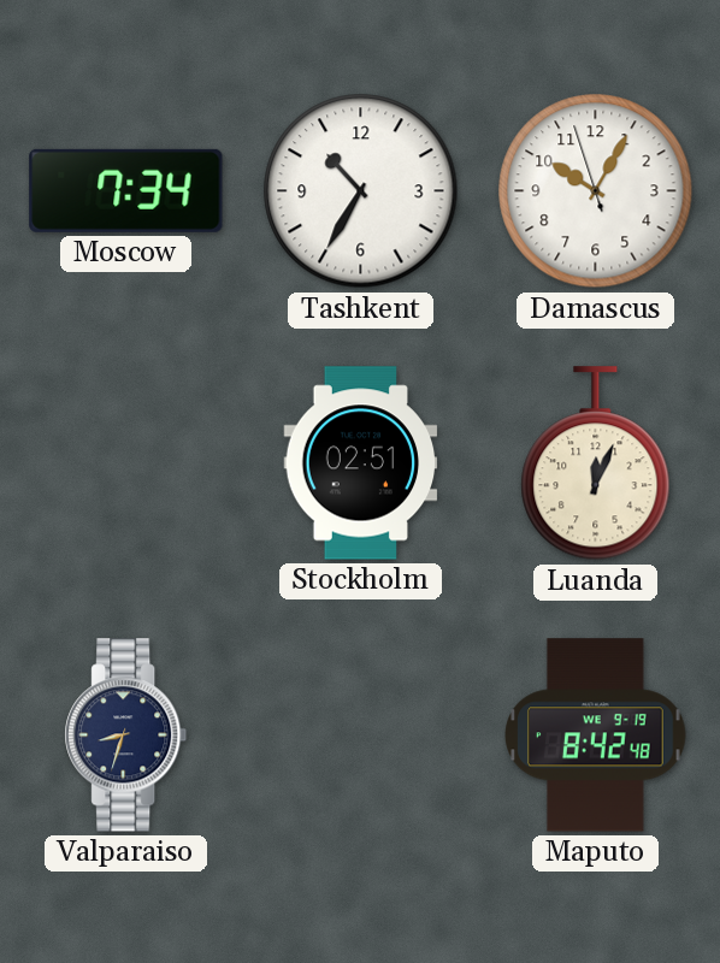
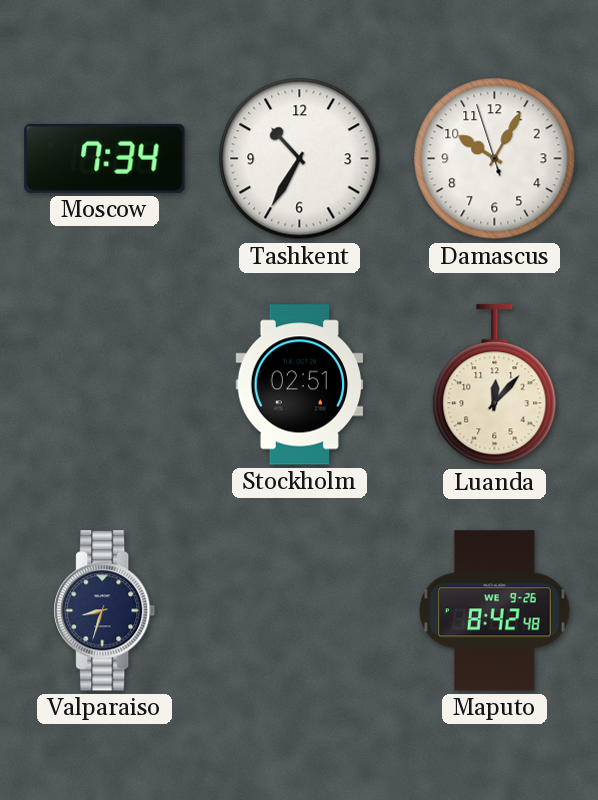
Luanda: 12:04 -> 12:07
Maputo date: WE 9-19 -> WE 9-26
